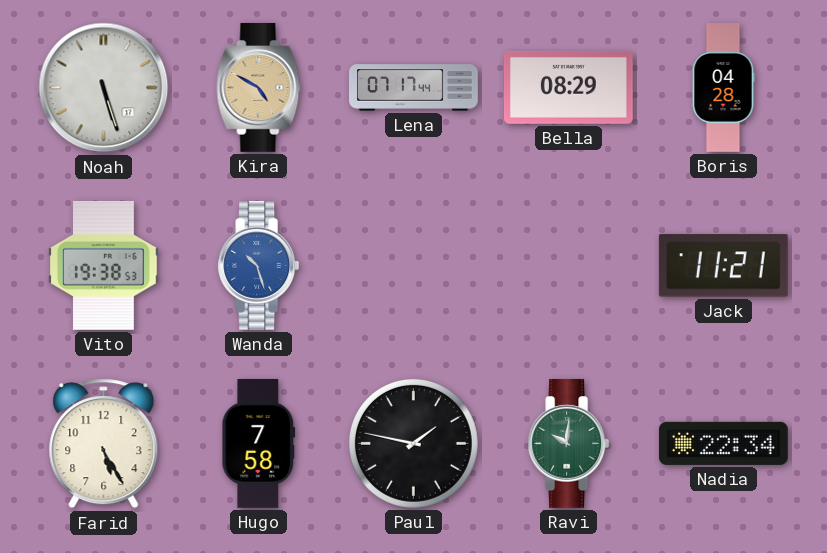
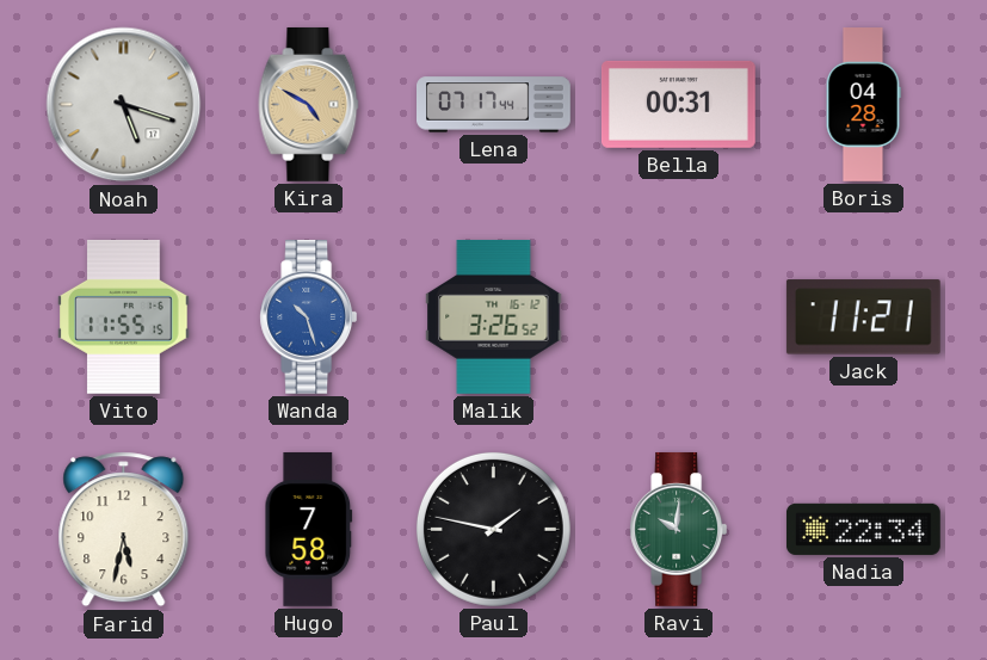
Noah: 5:27 -> 5:18
Bella: 08:29 -> 00:31
Vito: 19:38 -> 11:55
Malik: none -> 3:26
Farid: 5:25 -> 5:32
